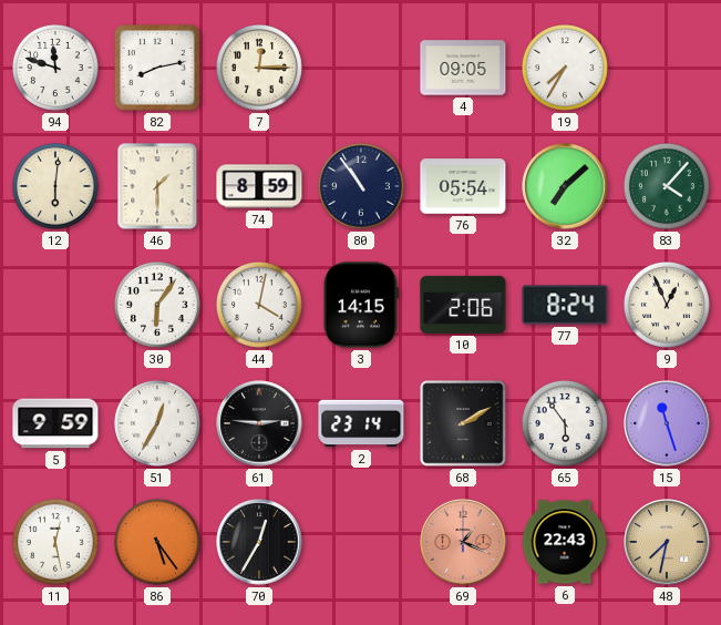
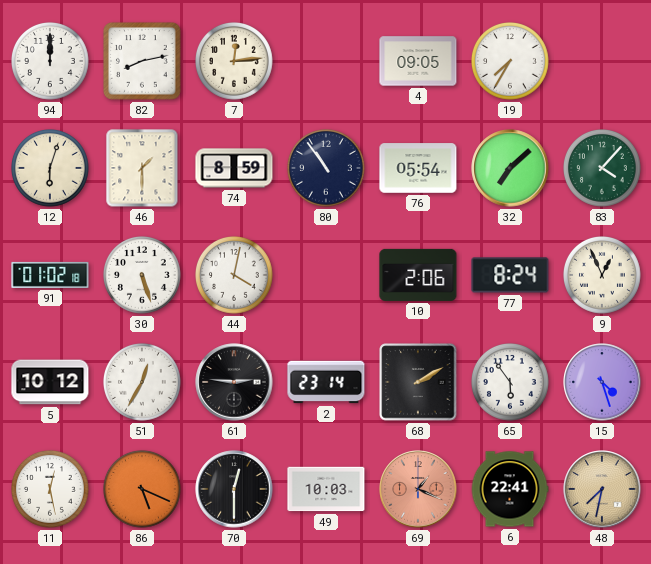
94: 11:48 -> 12:00
7: 12:15 -> 12:14
12: 6:01 -> 6:03
91: none -> 01:02
30: 6:06 -> 5:27
3: 14:15 -> none
5: 9:59 -> 10:12
15: 11:27 -> 4:27
86: 5:24 -> 5:19
70: 12:35 -> 12:30
49: none -> 10:03
6: 22:43 -> 22:41
